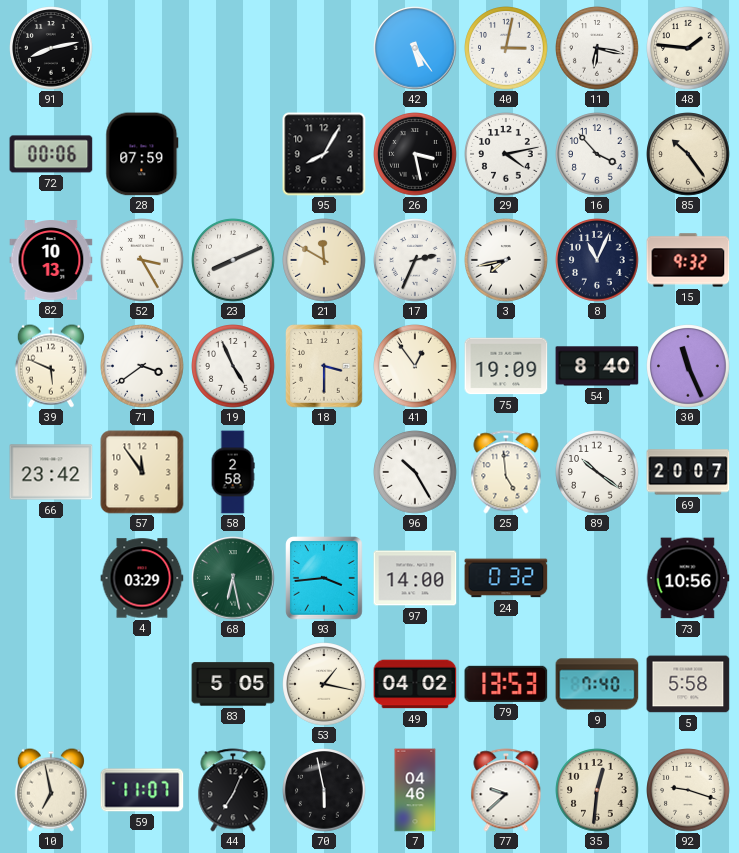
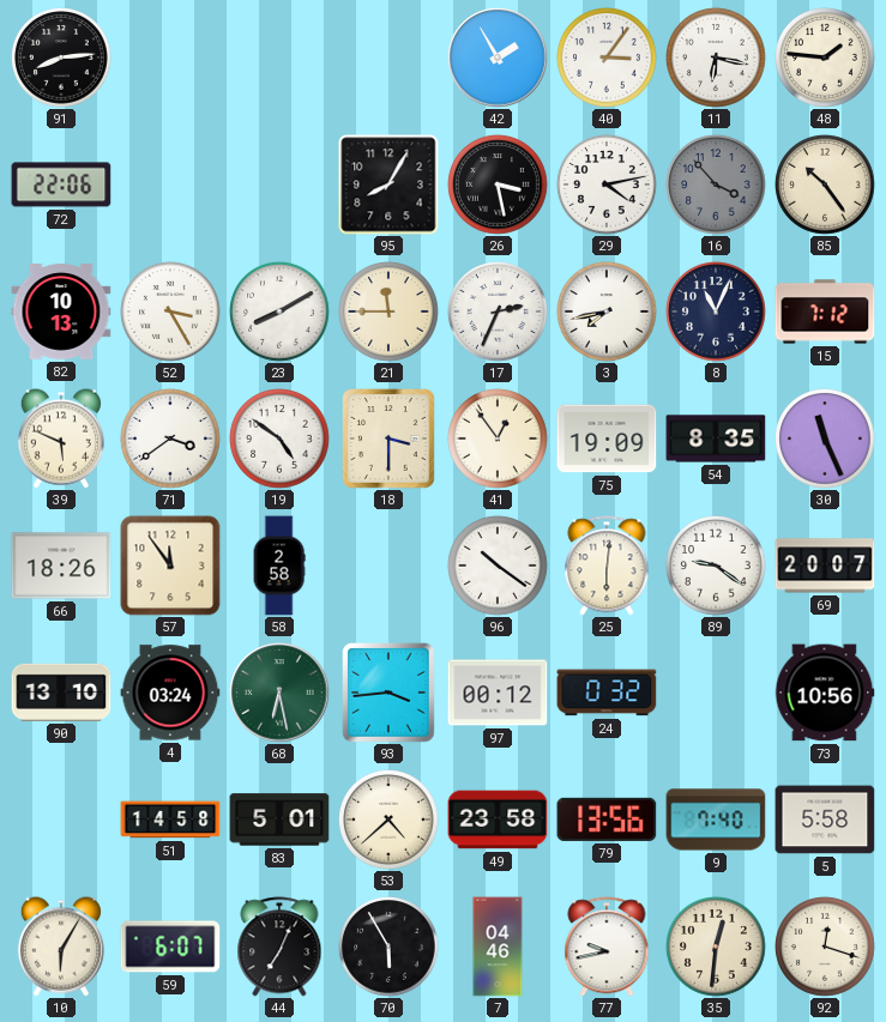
91: 8:13 -> 8:14
42: 5:24 -> 1:55
40: 3:02 -> 3:06
72: 00:06 -> 22:06
28: 07:59 -> none
16 dial: white -> grey
23: 8:11 -> 8:10
21: 11:50 -> 11:45
15: 9:32 -> 7:12
19: 4:56 -> 4:51
54: 8:40 -> 8:35
66: 23:42 -> 18:26
96: 10:25 -> 10:21
25: 4:59 -> 6:01
89: 10:21 -> 9:21
90: none -> 13:10
4: 03:29 -> 03:24
97: 14:00 -> 00:12
51: none -> 14:58
83: 5:05 -> 5:01
53: 1:17 -> 4:38
49: 04:02 -> 23:58
79: 13:53 -> 13:56
10: 6:58 -> 6:05
59: 11:07 -> 6:07
70: 5:58 -> 5:55
77: 9:38 -> 9:43
92: 9:18 -> 12:18
